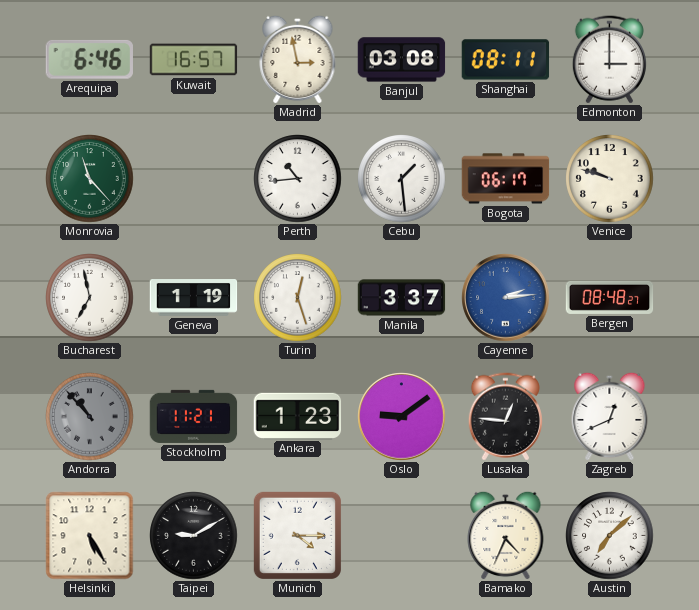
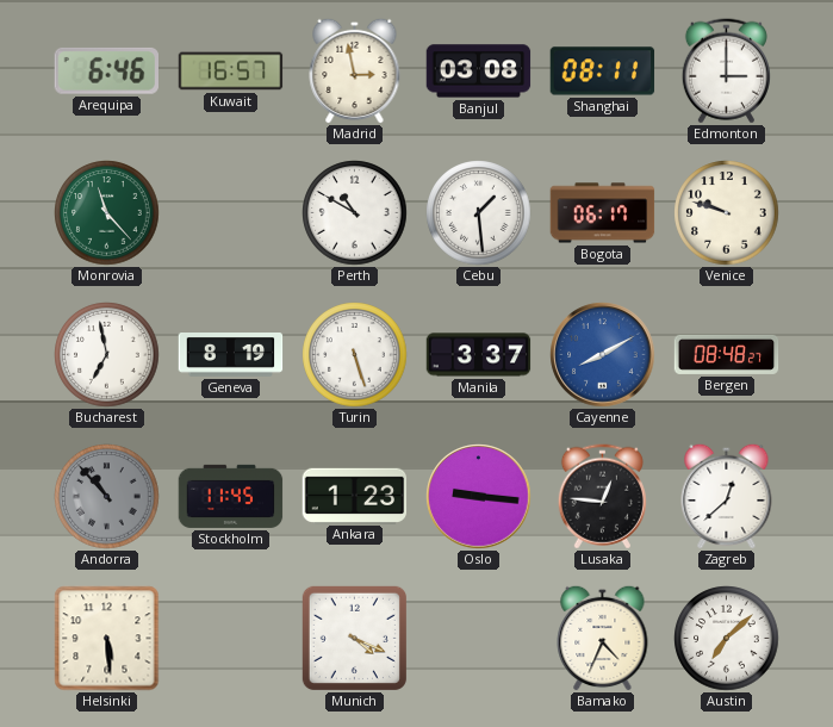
Perth: 10:44 -> 10:50
Geneva: 1:19 -> 8:19
Turin: 12:27 -> 5:27
Cayenne: 2:14 -> 8:10
Stockholm: 11:21 -> 11:45
Oslo: 9:09 -> 9:16
Zagreb: 12:41 -> 12:38
Helsinki: 5:25 -> 5:29
Taipei: 9:10 -> none
Munich: 4:15 -> 4:19
